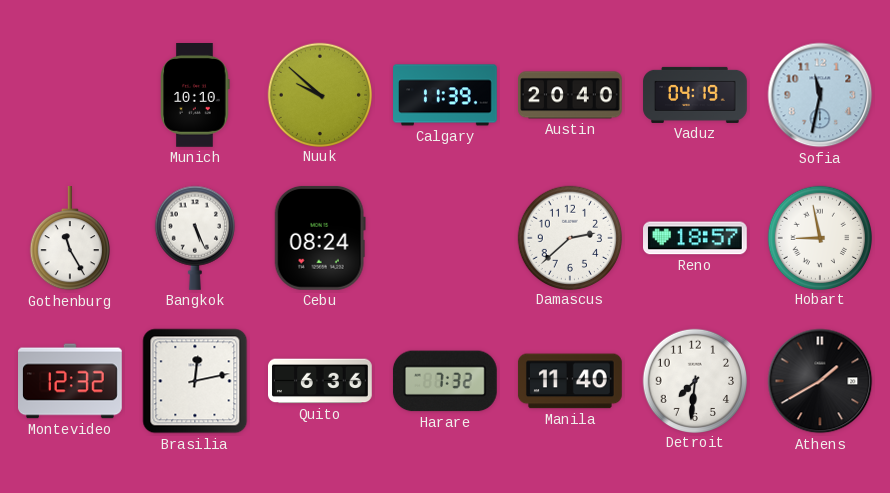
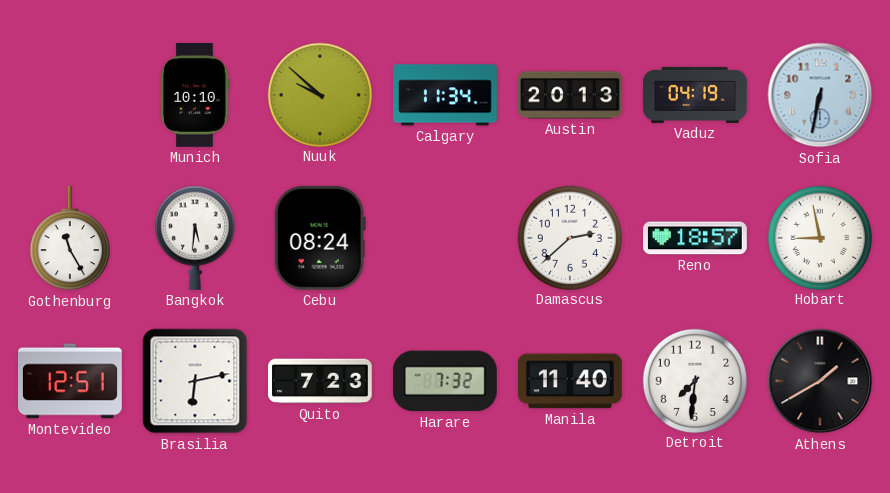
Calgary: 11:39 -> 11:34
Austin: 20:40 -> 20:13
Sofia: 11:32 -> 6:32
Bangkok: 5:26 -> 5:31
Montevideo: 12:32 -> 12:51
Brasilia: 12:13 -> 6:13
Quito: 6:36 -> 7:23
